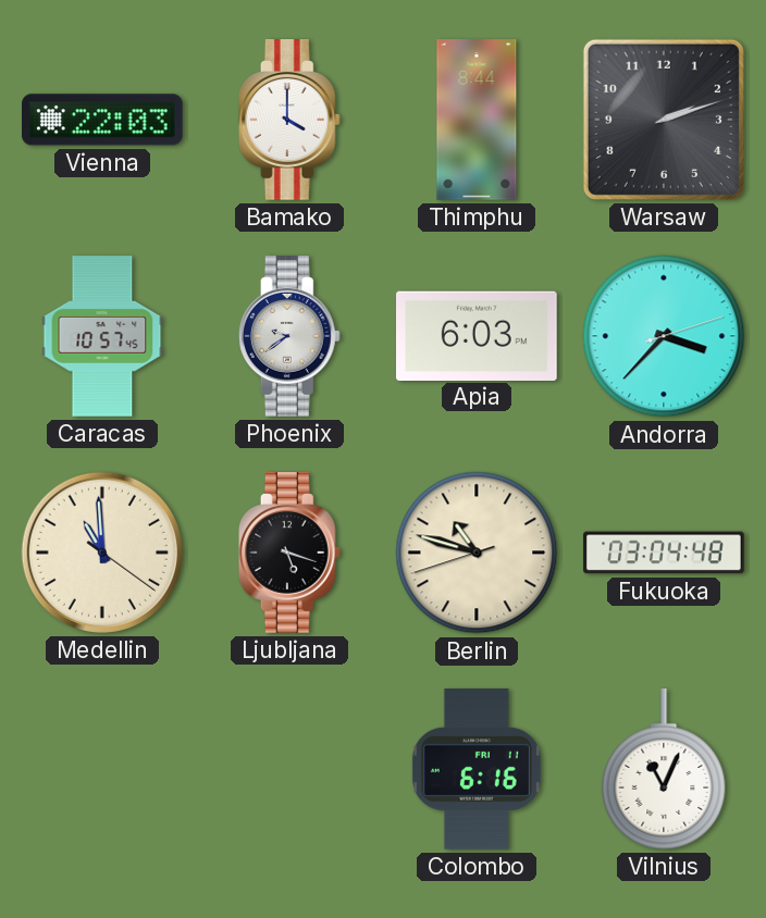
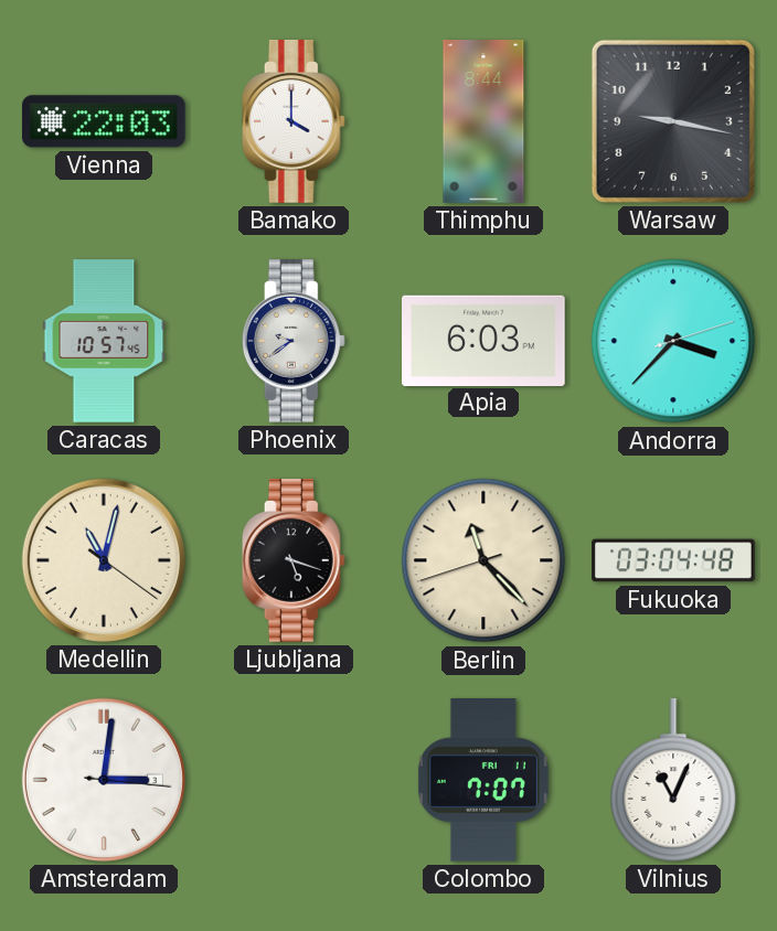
Warsaw: 2:12 -> 9:17
Medellin: 10:59 -> 11:02
Berlin: 10:47 -> 11:22
Amsterdam: none -> 3:01
Colombo: 6:16 -> 7:07
